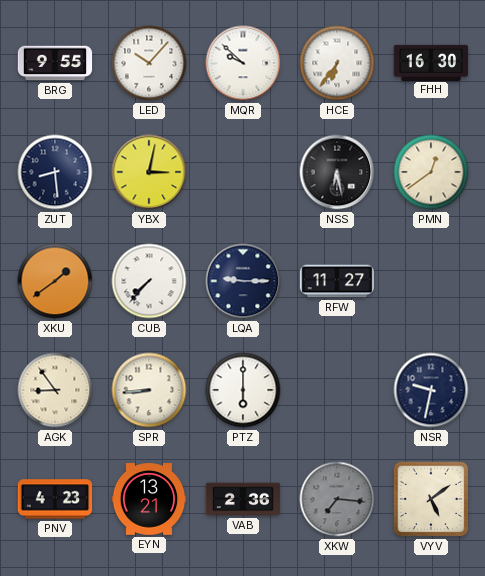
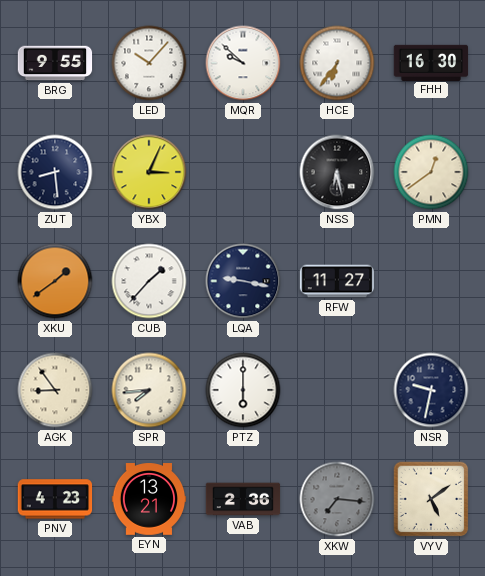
YBX: 3:02 -> 3:04
CUB: 7:37 -> 1:37
LQA: 9:15 -> 9:17
SPR: 8:44 -> 7:44
